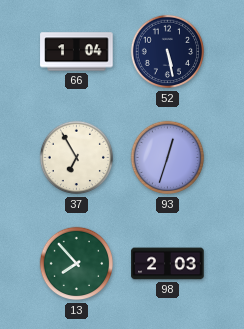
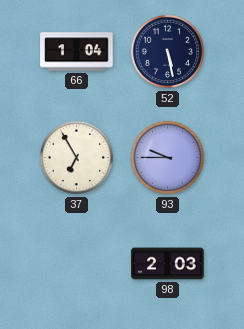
93: 12:33 -> 9:45
13: 7:53 -> none
